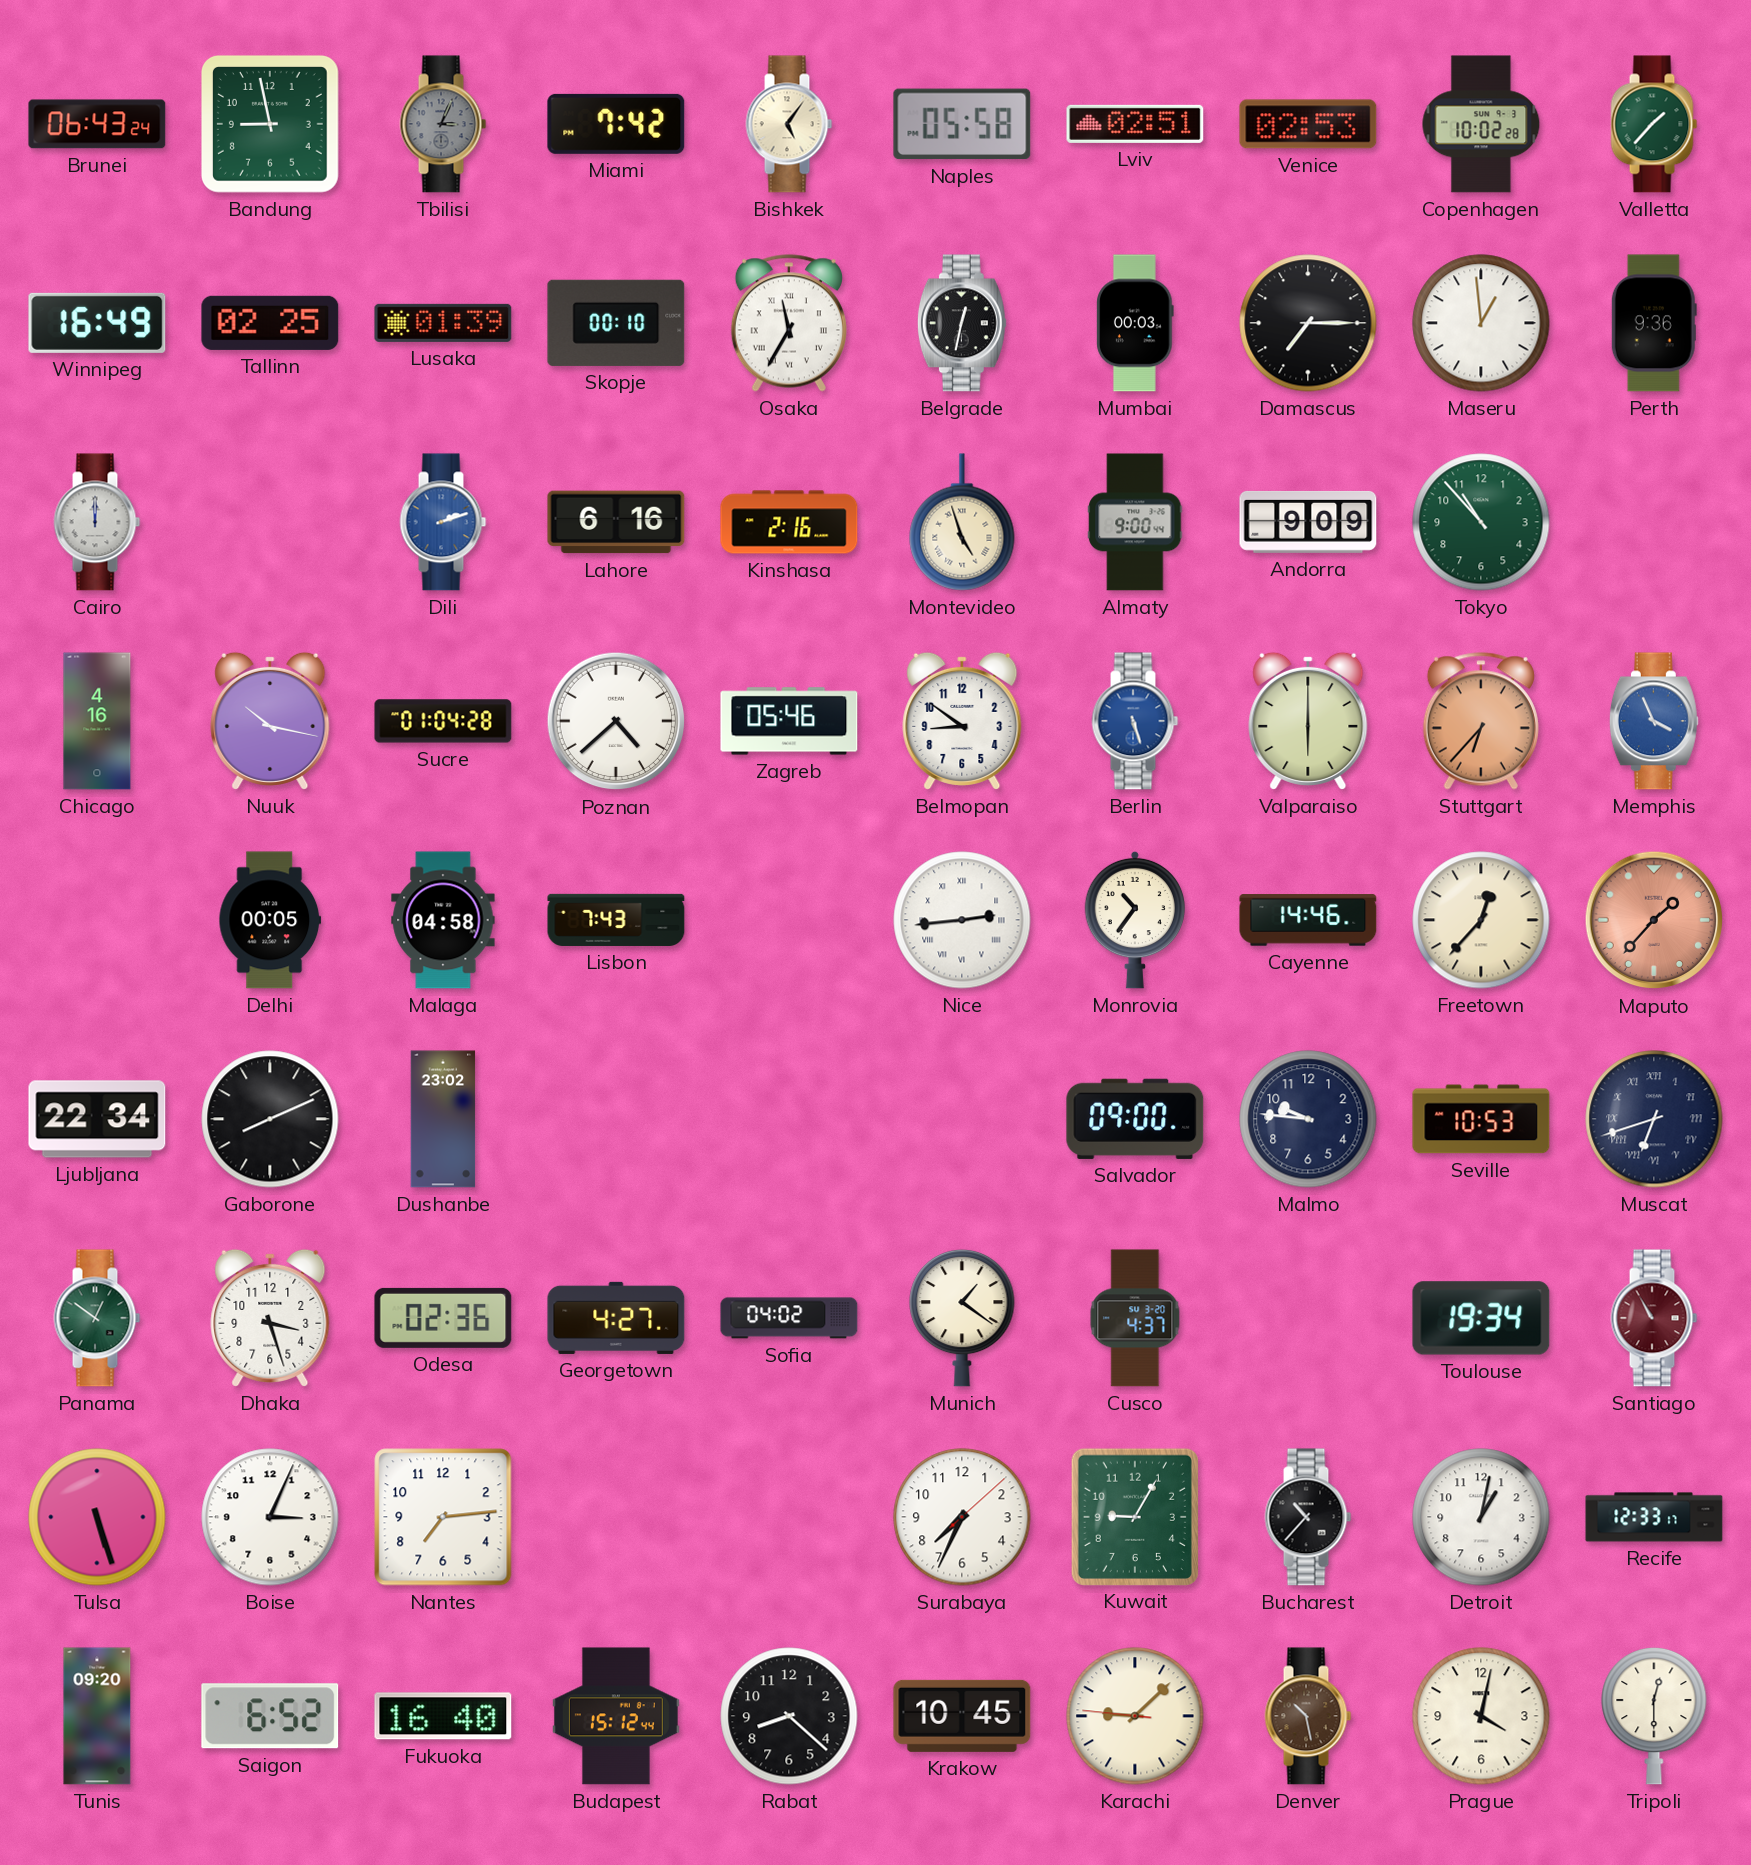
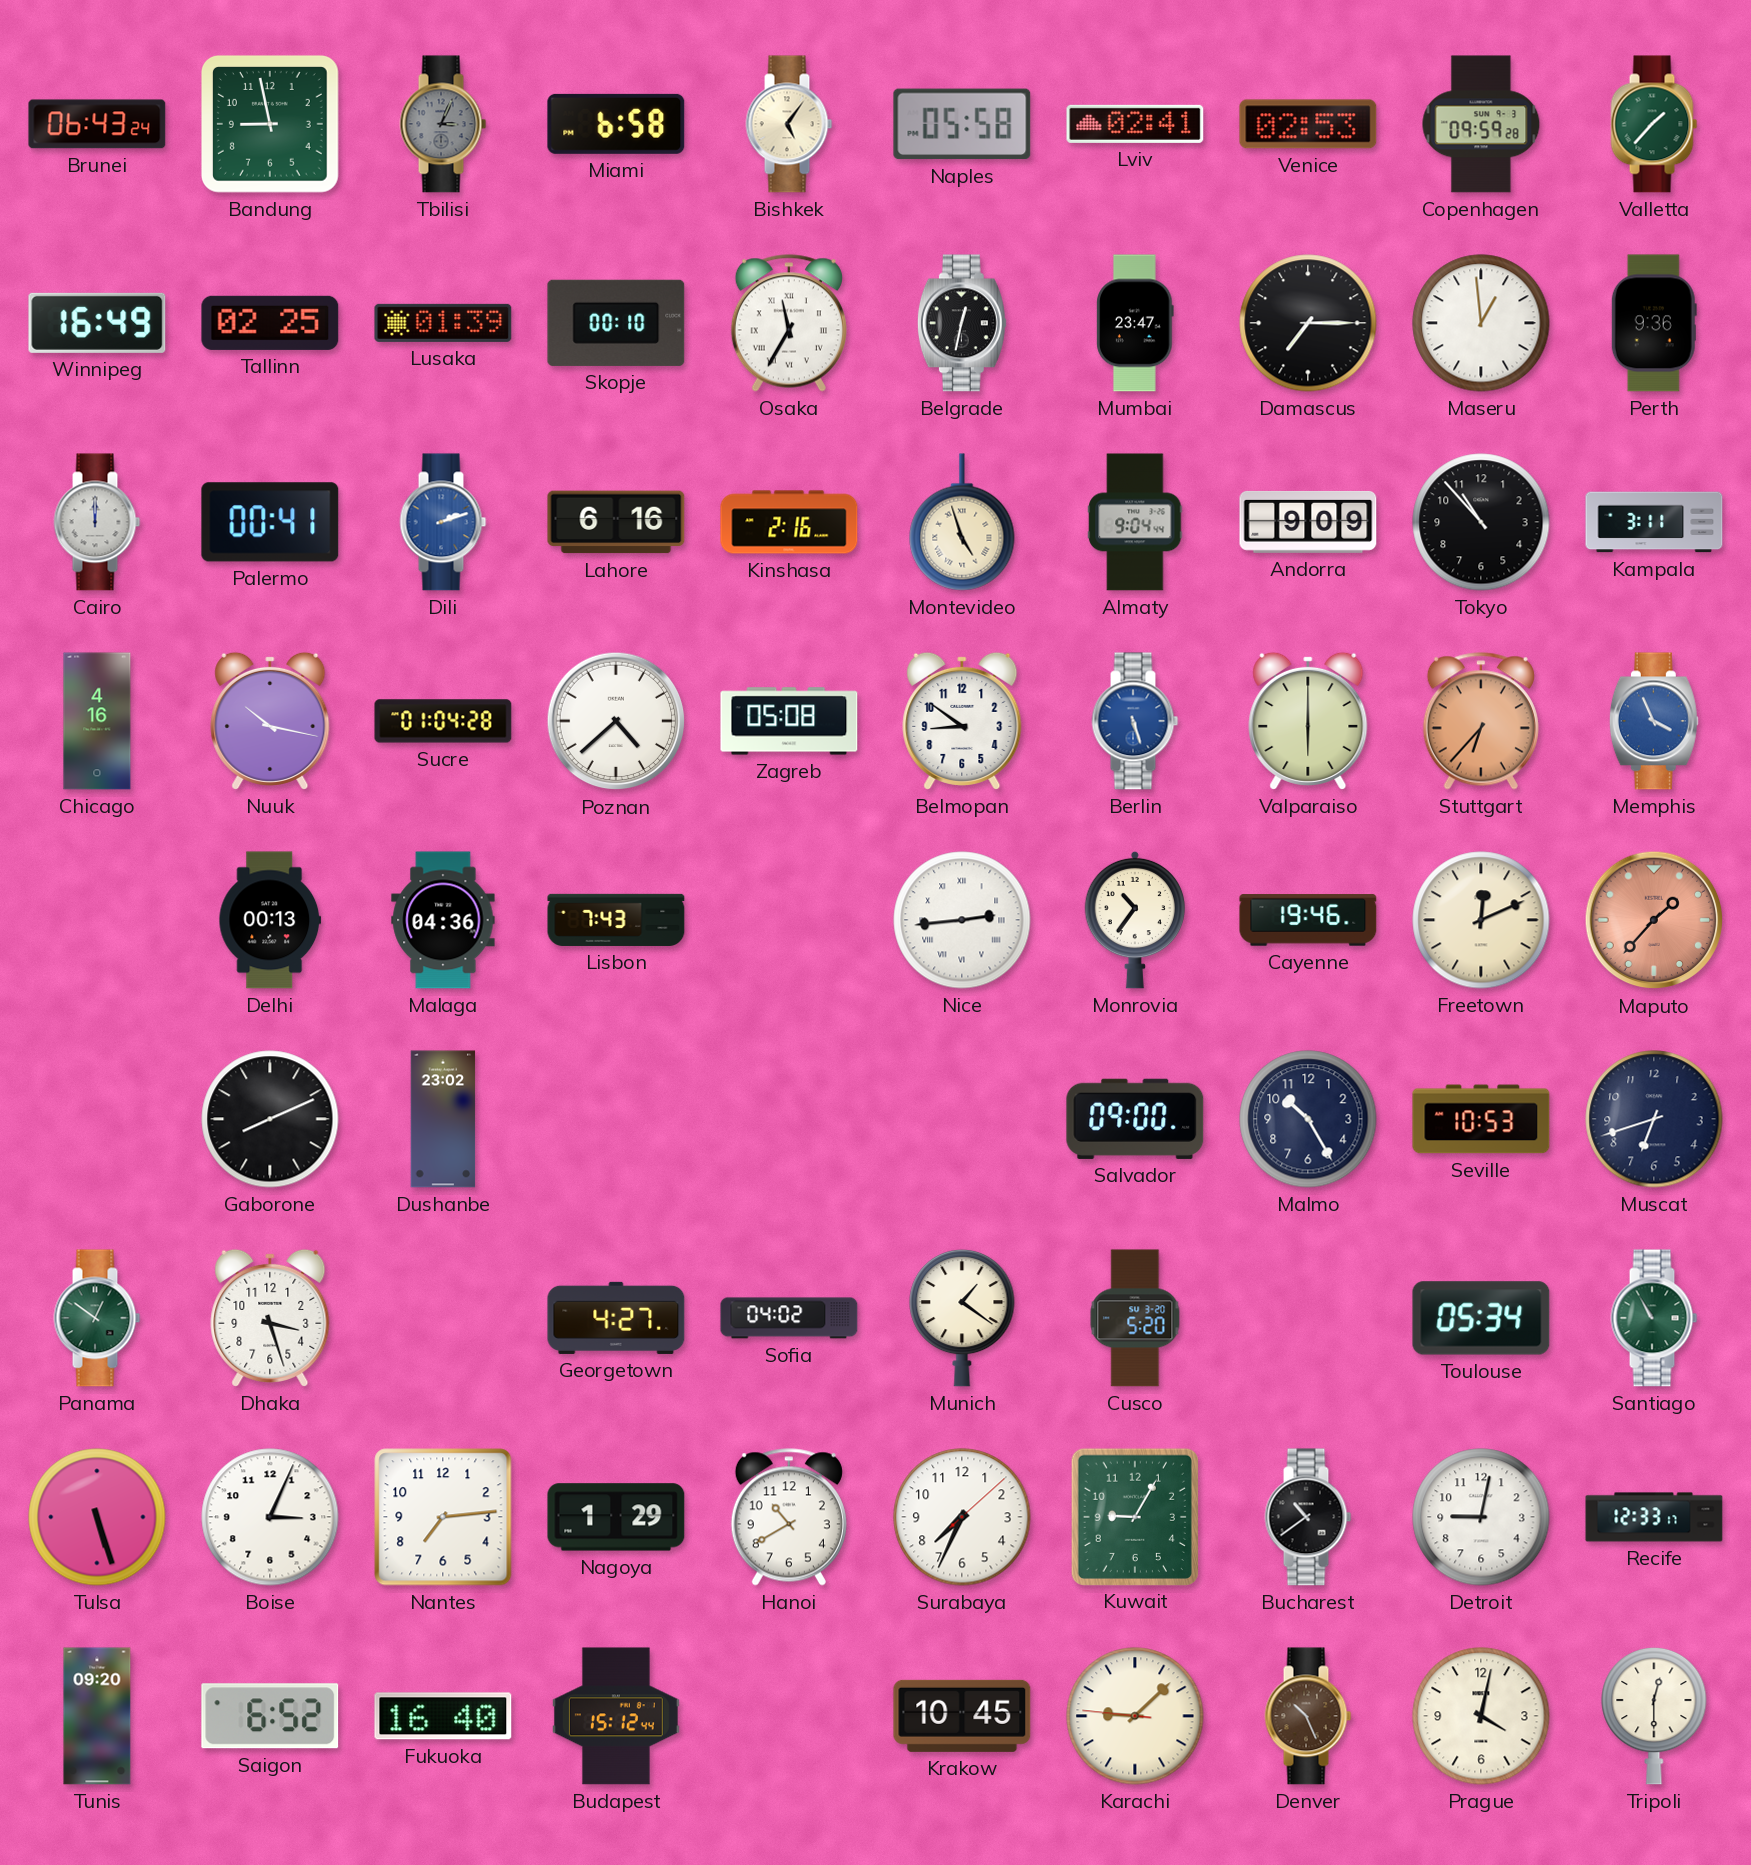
Miami: 7:42 -> 6:58
Lviv: 02:51 -> 02:41
Copenhagen: 10:02 -> 09:59
Mumbai: 00:03 -> 23:47
Palermo: none -> 00:41
Almaty: 9:00 -> 9:04
Tokyo dial: green -> black
Kampala: none -> 3:11
Zagreb: 05:46 -> 05:08
Delhi: 00:05 -> 00:13
Malaga: 04:58 -> 04:36
Cayenne: 14:46 -> 19:46
Freetown: 12:37 -> 12:11
Ljubljana: 22:34 -> none
Malmo: 9:46 -> 10:25
Muscat numerals: Roman -> Arabic
Odesa: 02:36 -> none
Cusco: 4:37 -> 5:20
Toulouse: 19:34 -> 05:34
Santiago dial: burgundy -> green
Nagoya: none -> 1:29
Hanoi: none -> 10:40
Bucharest: 10:37 -> 10:39
Detroit: 1:02 -> 9:02
Rabat: 8:22 -> none
Denver: 10:28 -> 10:26
